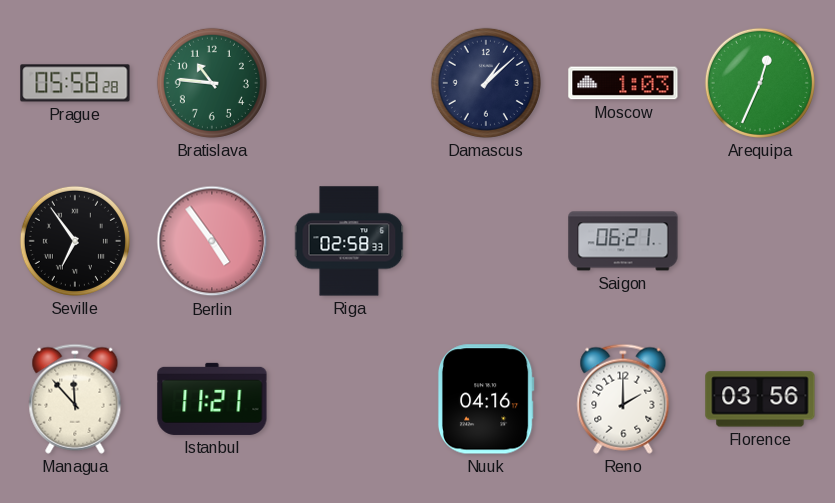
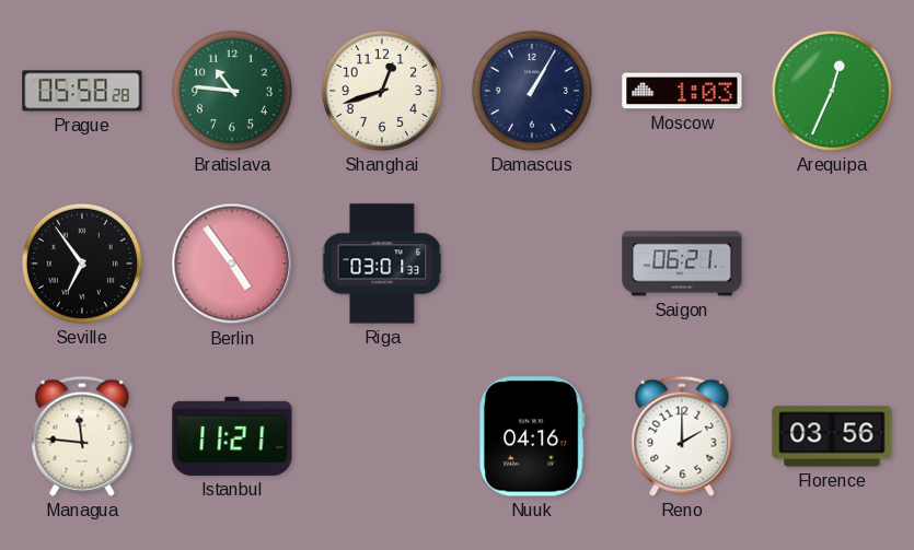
Shanghai: none -> 12:42
Damascus: 1:08 -> 1:05
Riga: 02:58 -> 03:01
Managua: 11:53 -> 11:46
